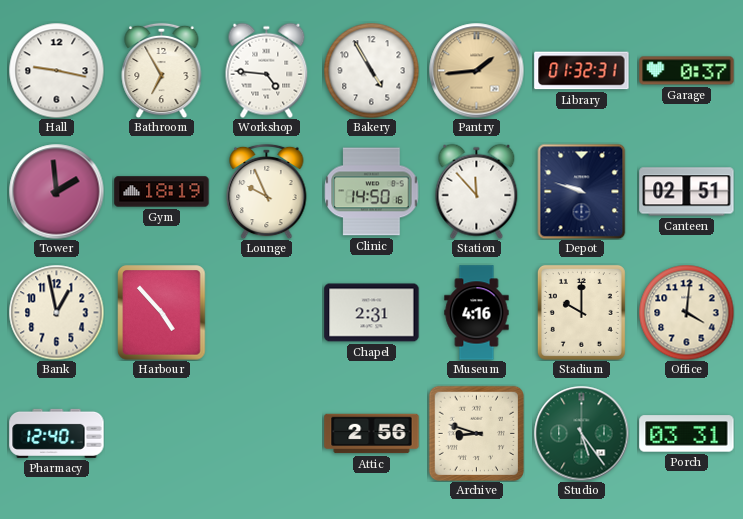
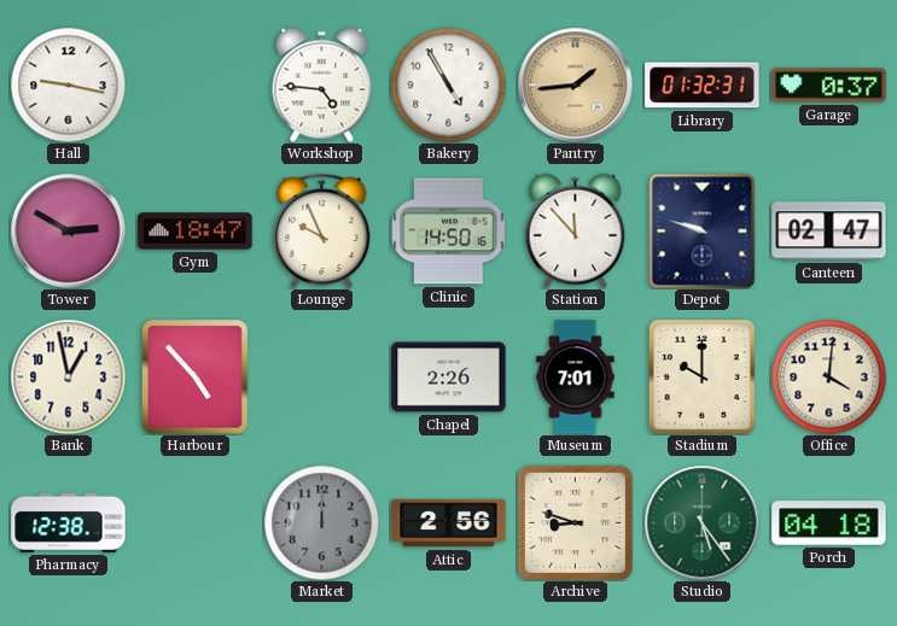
Bathroom: 6:55 -> none
Tower: 1:59 -> 2:50
Gym: 18:19 -> 18:47
Canteen: 02:51 -> 02:47
Chapel: 2:31 -> 2:26
Museum: 4:16 -> 7:01
Pharmacy: 12:40 -> 12:38
Market: none -> 12:00
Porch: 03:31 -> 04:18
